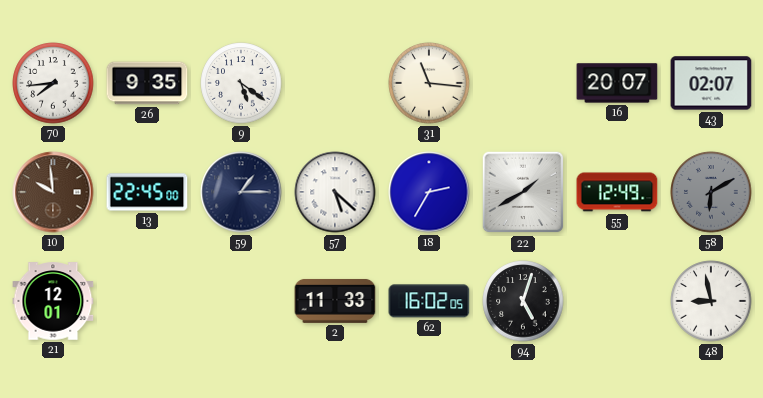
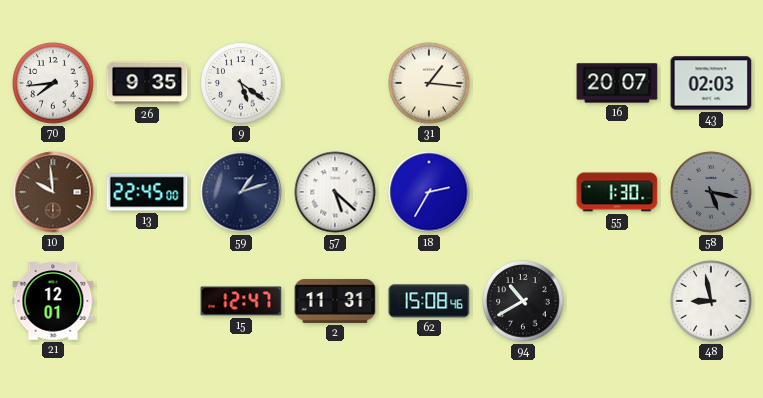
31: 11:16 -> 1:16
43: 02:07 -> 02:03
59: 1:15 -> 1:12
22: 1:40 -> none
55: 12:49 -> 1:30
58: 6:10 -> 5:17
15: none -> 12:47
2: 11:33 -> 11:31
62: 16:02 -> 15:08
94: 5:03 -> 10:40
